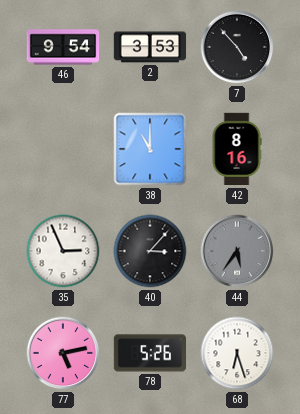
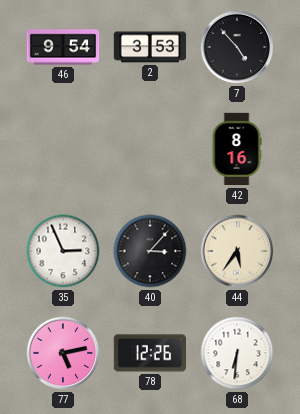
38: 11:00 -> none
44 dial: grey -> cream
78: 5:26 -> 12:26
68: 6:27 -> 6:31
